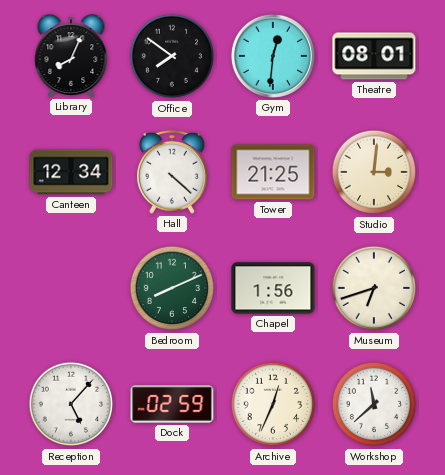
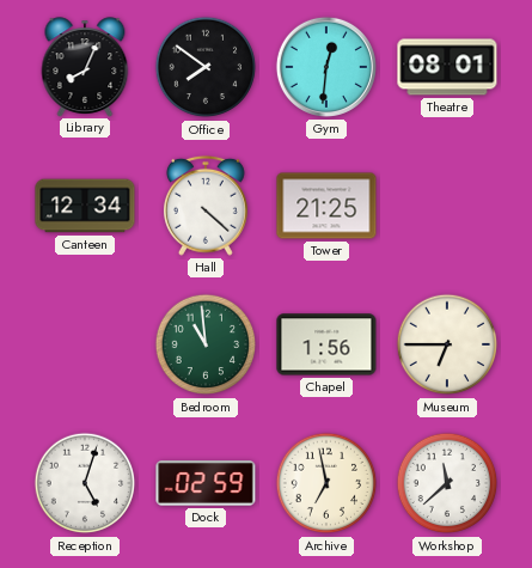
Studio: 3:01 -> none
Bedroom: 8:11 -> 10:59
Museum: 6:42 -> 6:45
Reception: 5:07 -> 5:03
Archive: 12:34 -> 6:58
